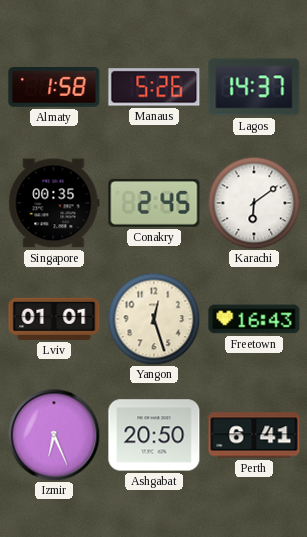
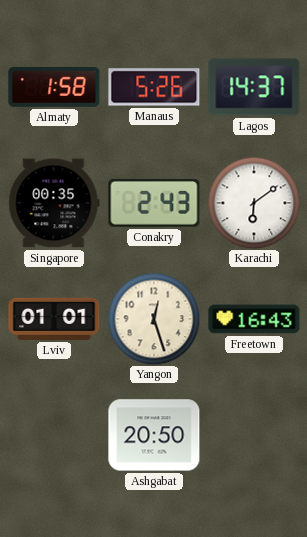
Conakry: 2:45 -> 2:43
Izmir: 6:26 -> none
Perth: 6:41 -> none
